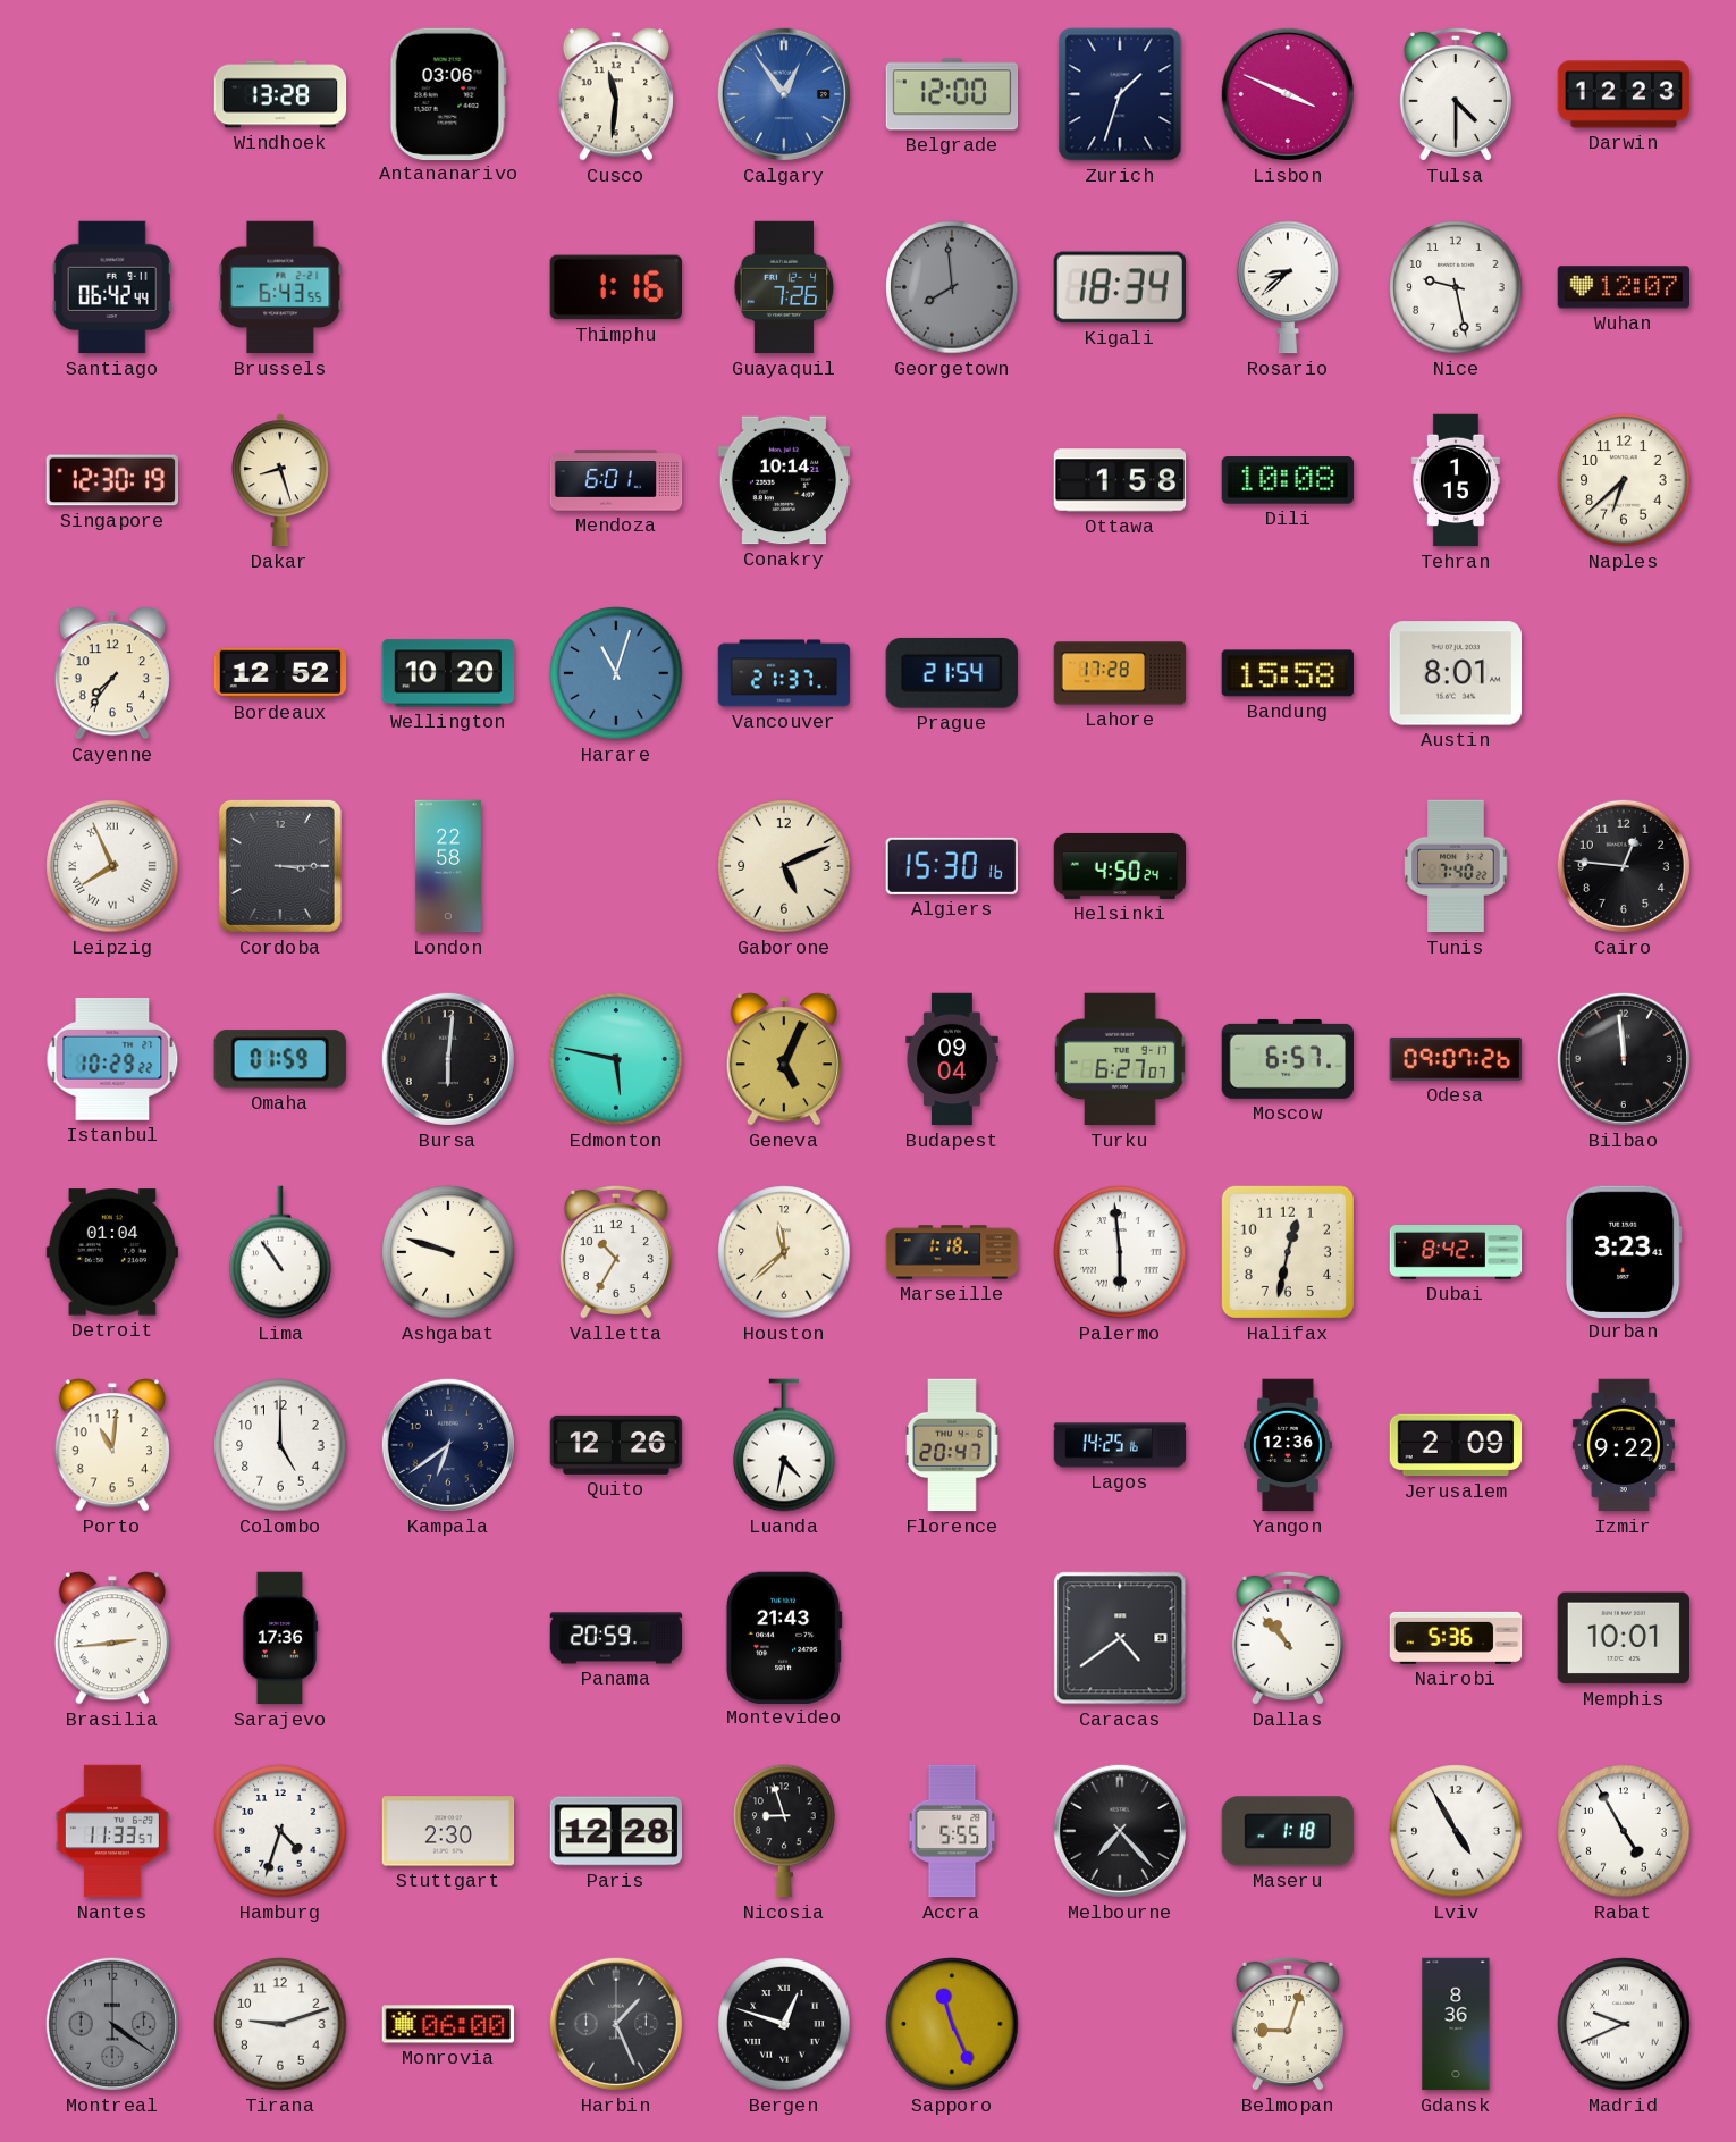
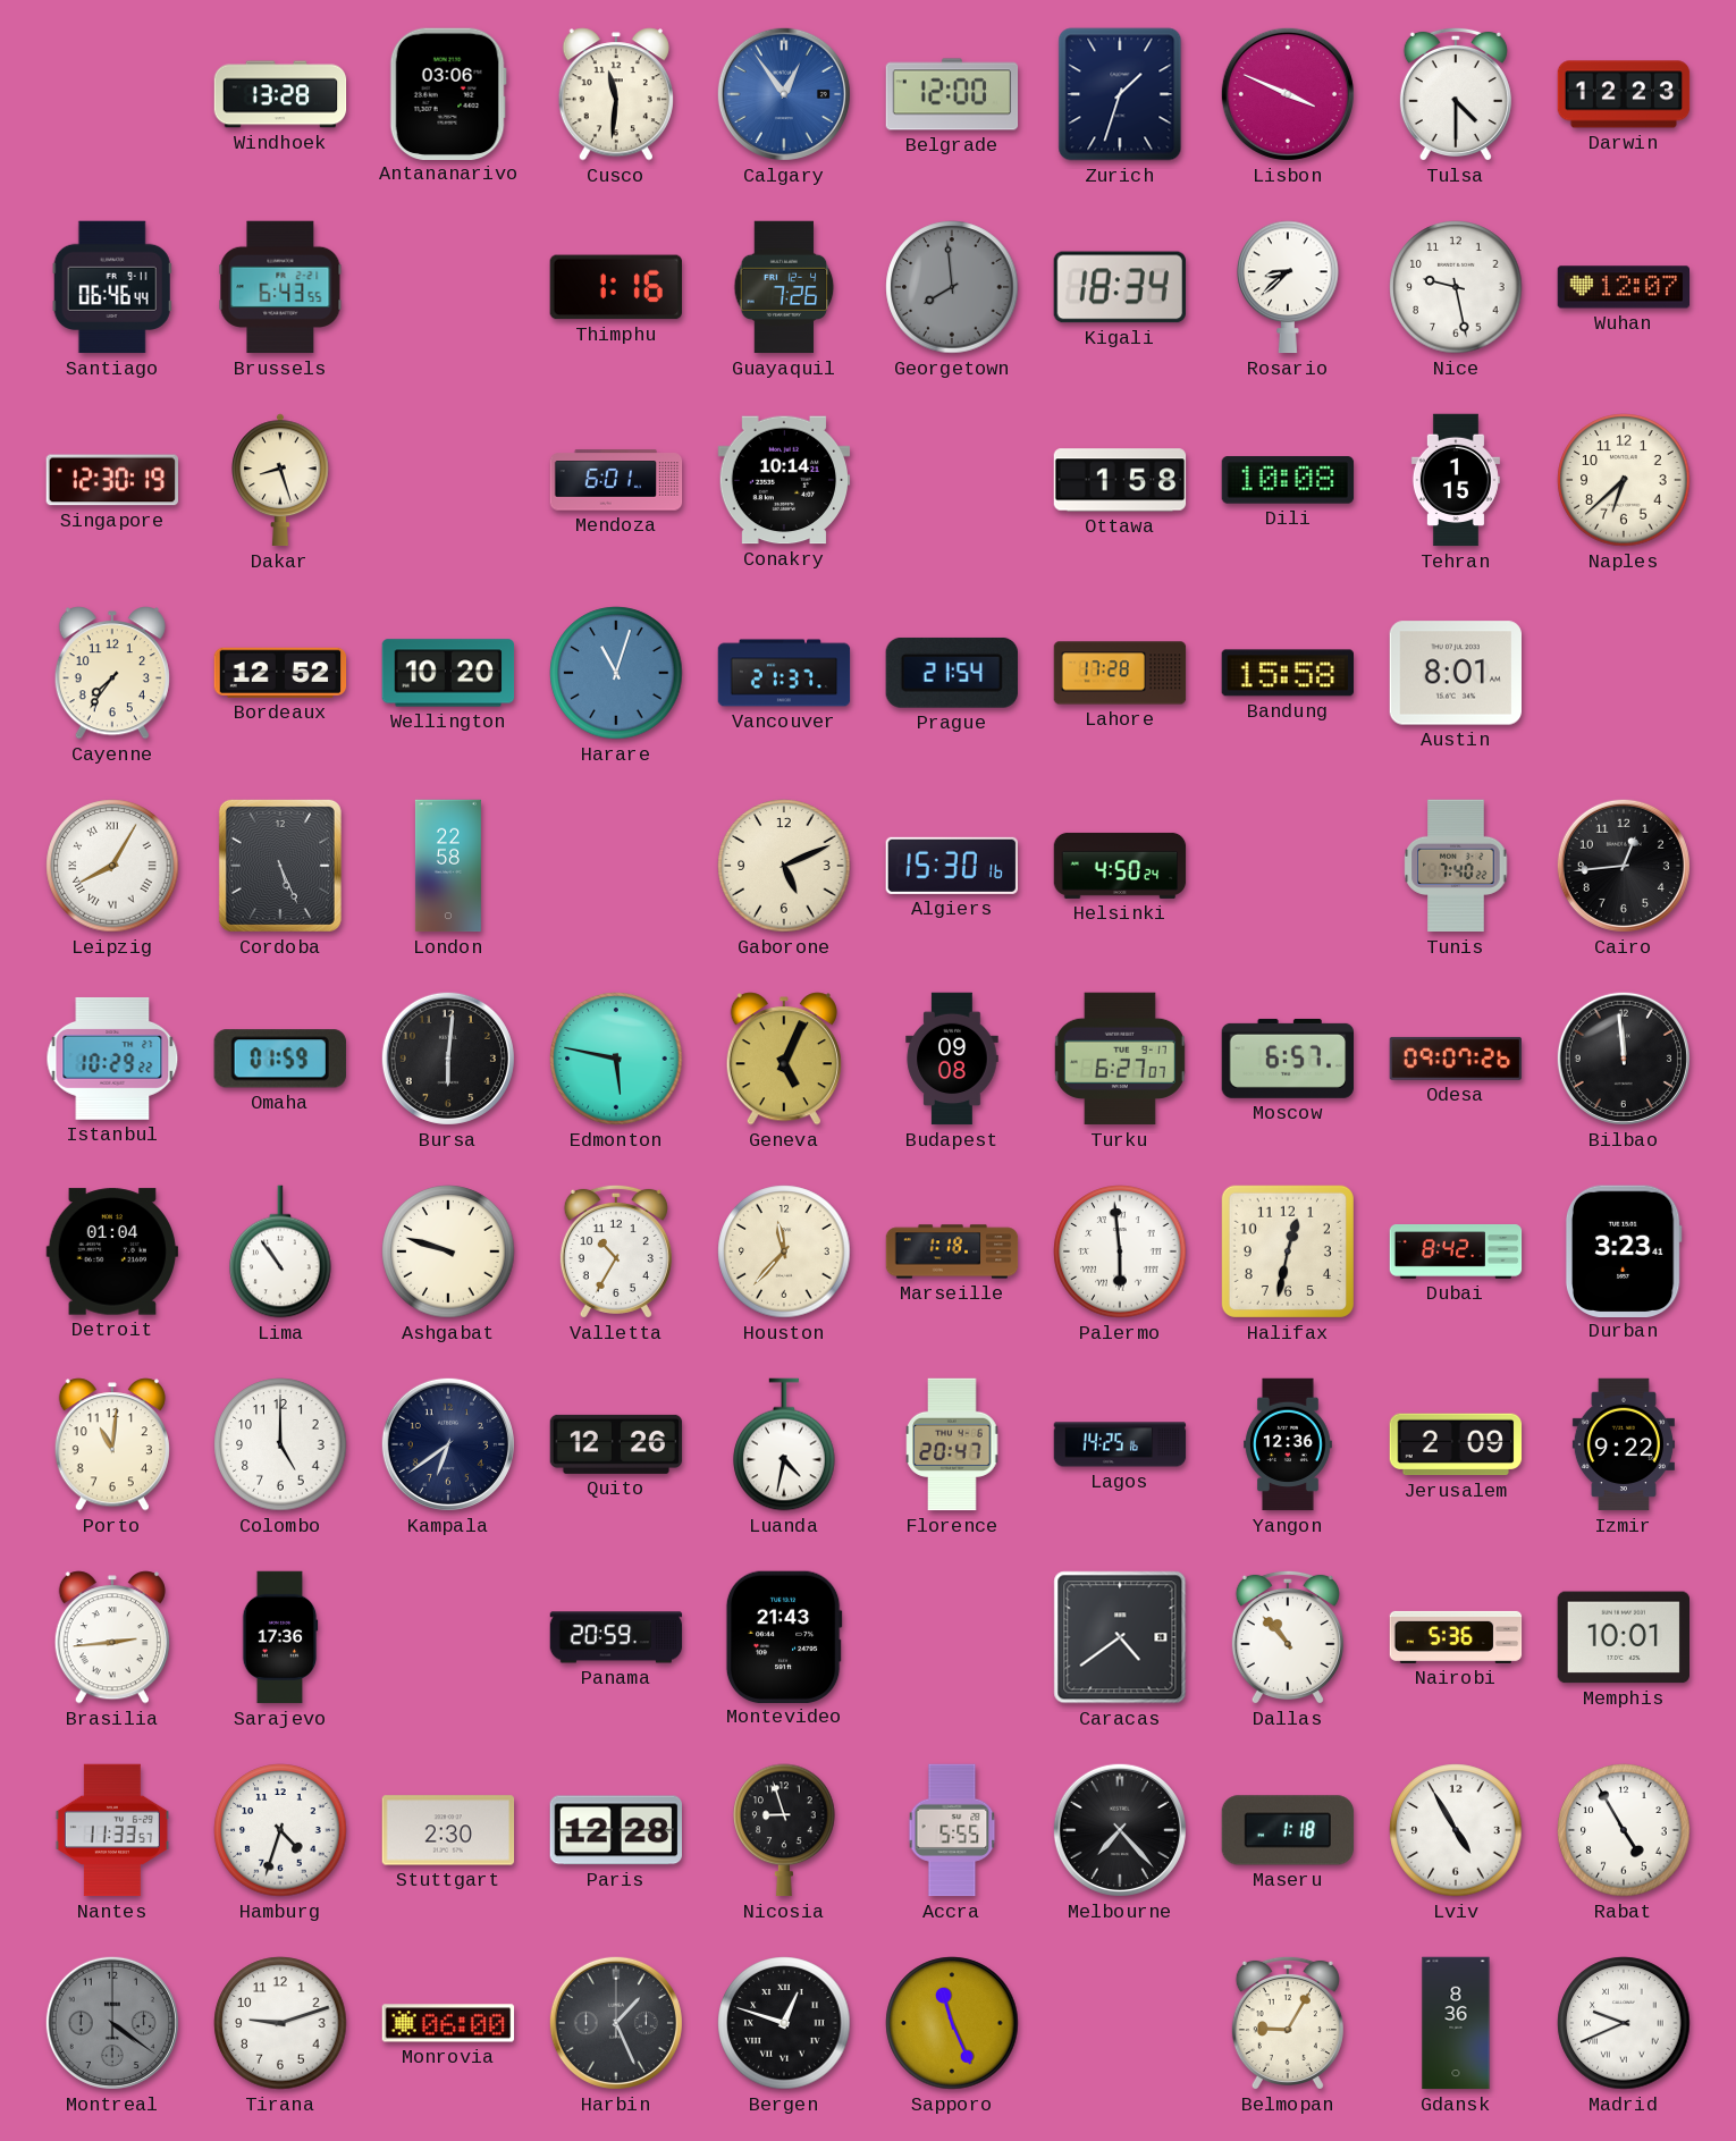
Santiago: 06:42 -> 06:46
Leipzig: 7:56 -> 8:05
Cordoba: 3:15 -> 5:26
Cairo: 12:46 -> 12:44
Budapest: 09:04 -> 09:08
Houston: 11:38 -> 11:37
Belmopan: 9:03 -> 9:05
